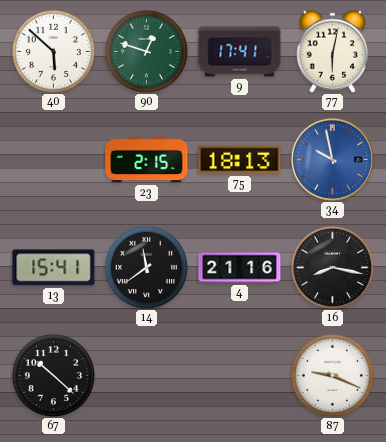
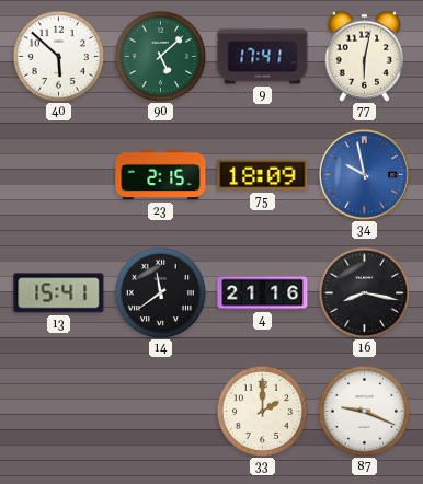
90: 12:48 -> 5:08
75: 18:13 -> 18:09
67: 10:22 -> none
33: none -> 2:00
